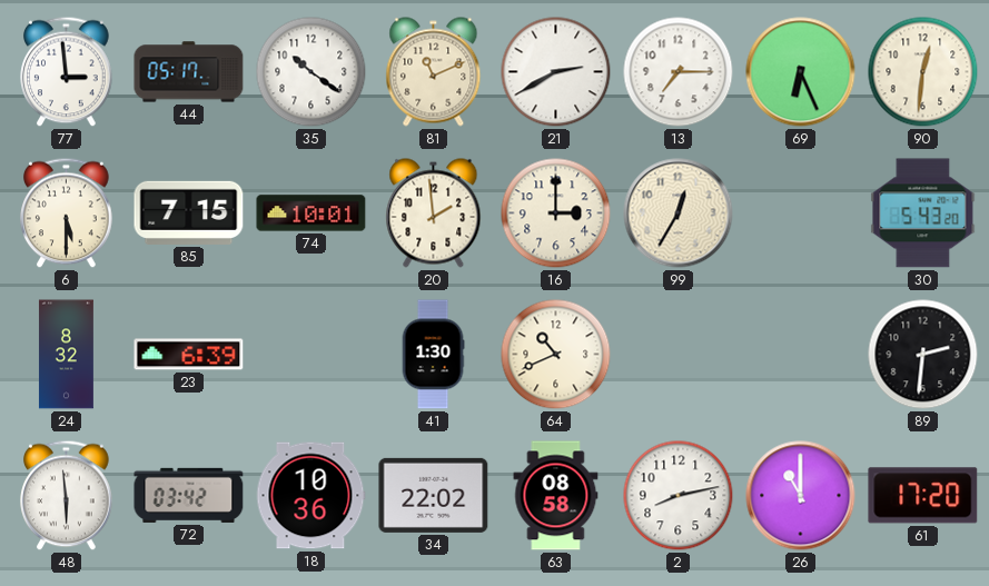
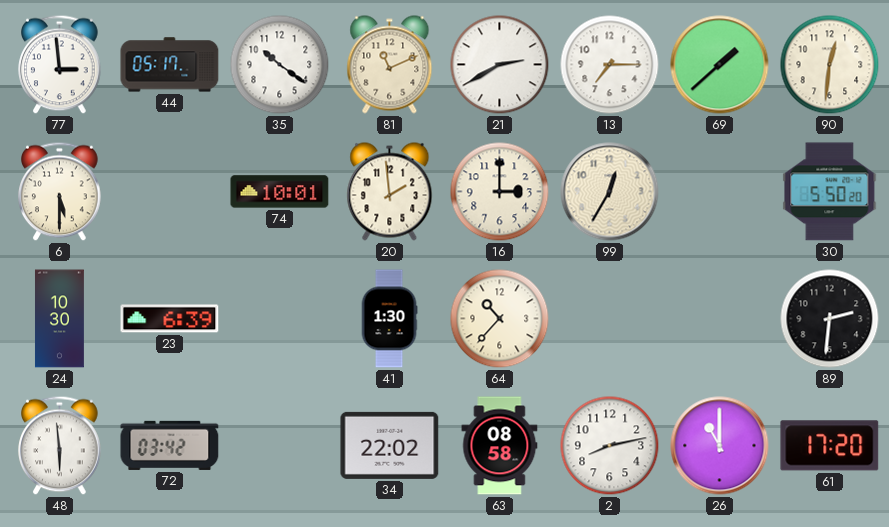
69: 6:26 -> 1:38
85: 7:15 -> none
30: 5:43 -> 5:50
24: 8:32 -> 10:30
64: 10:41 -> 10:37
18: 10:36 -> none
